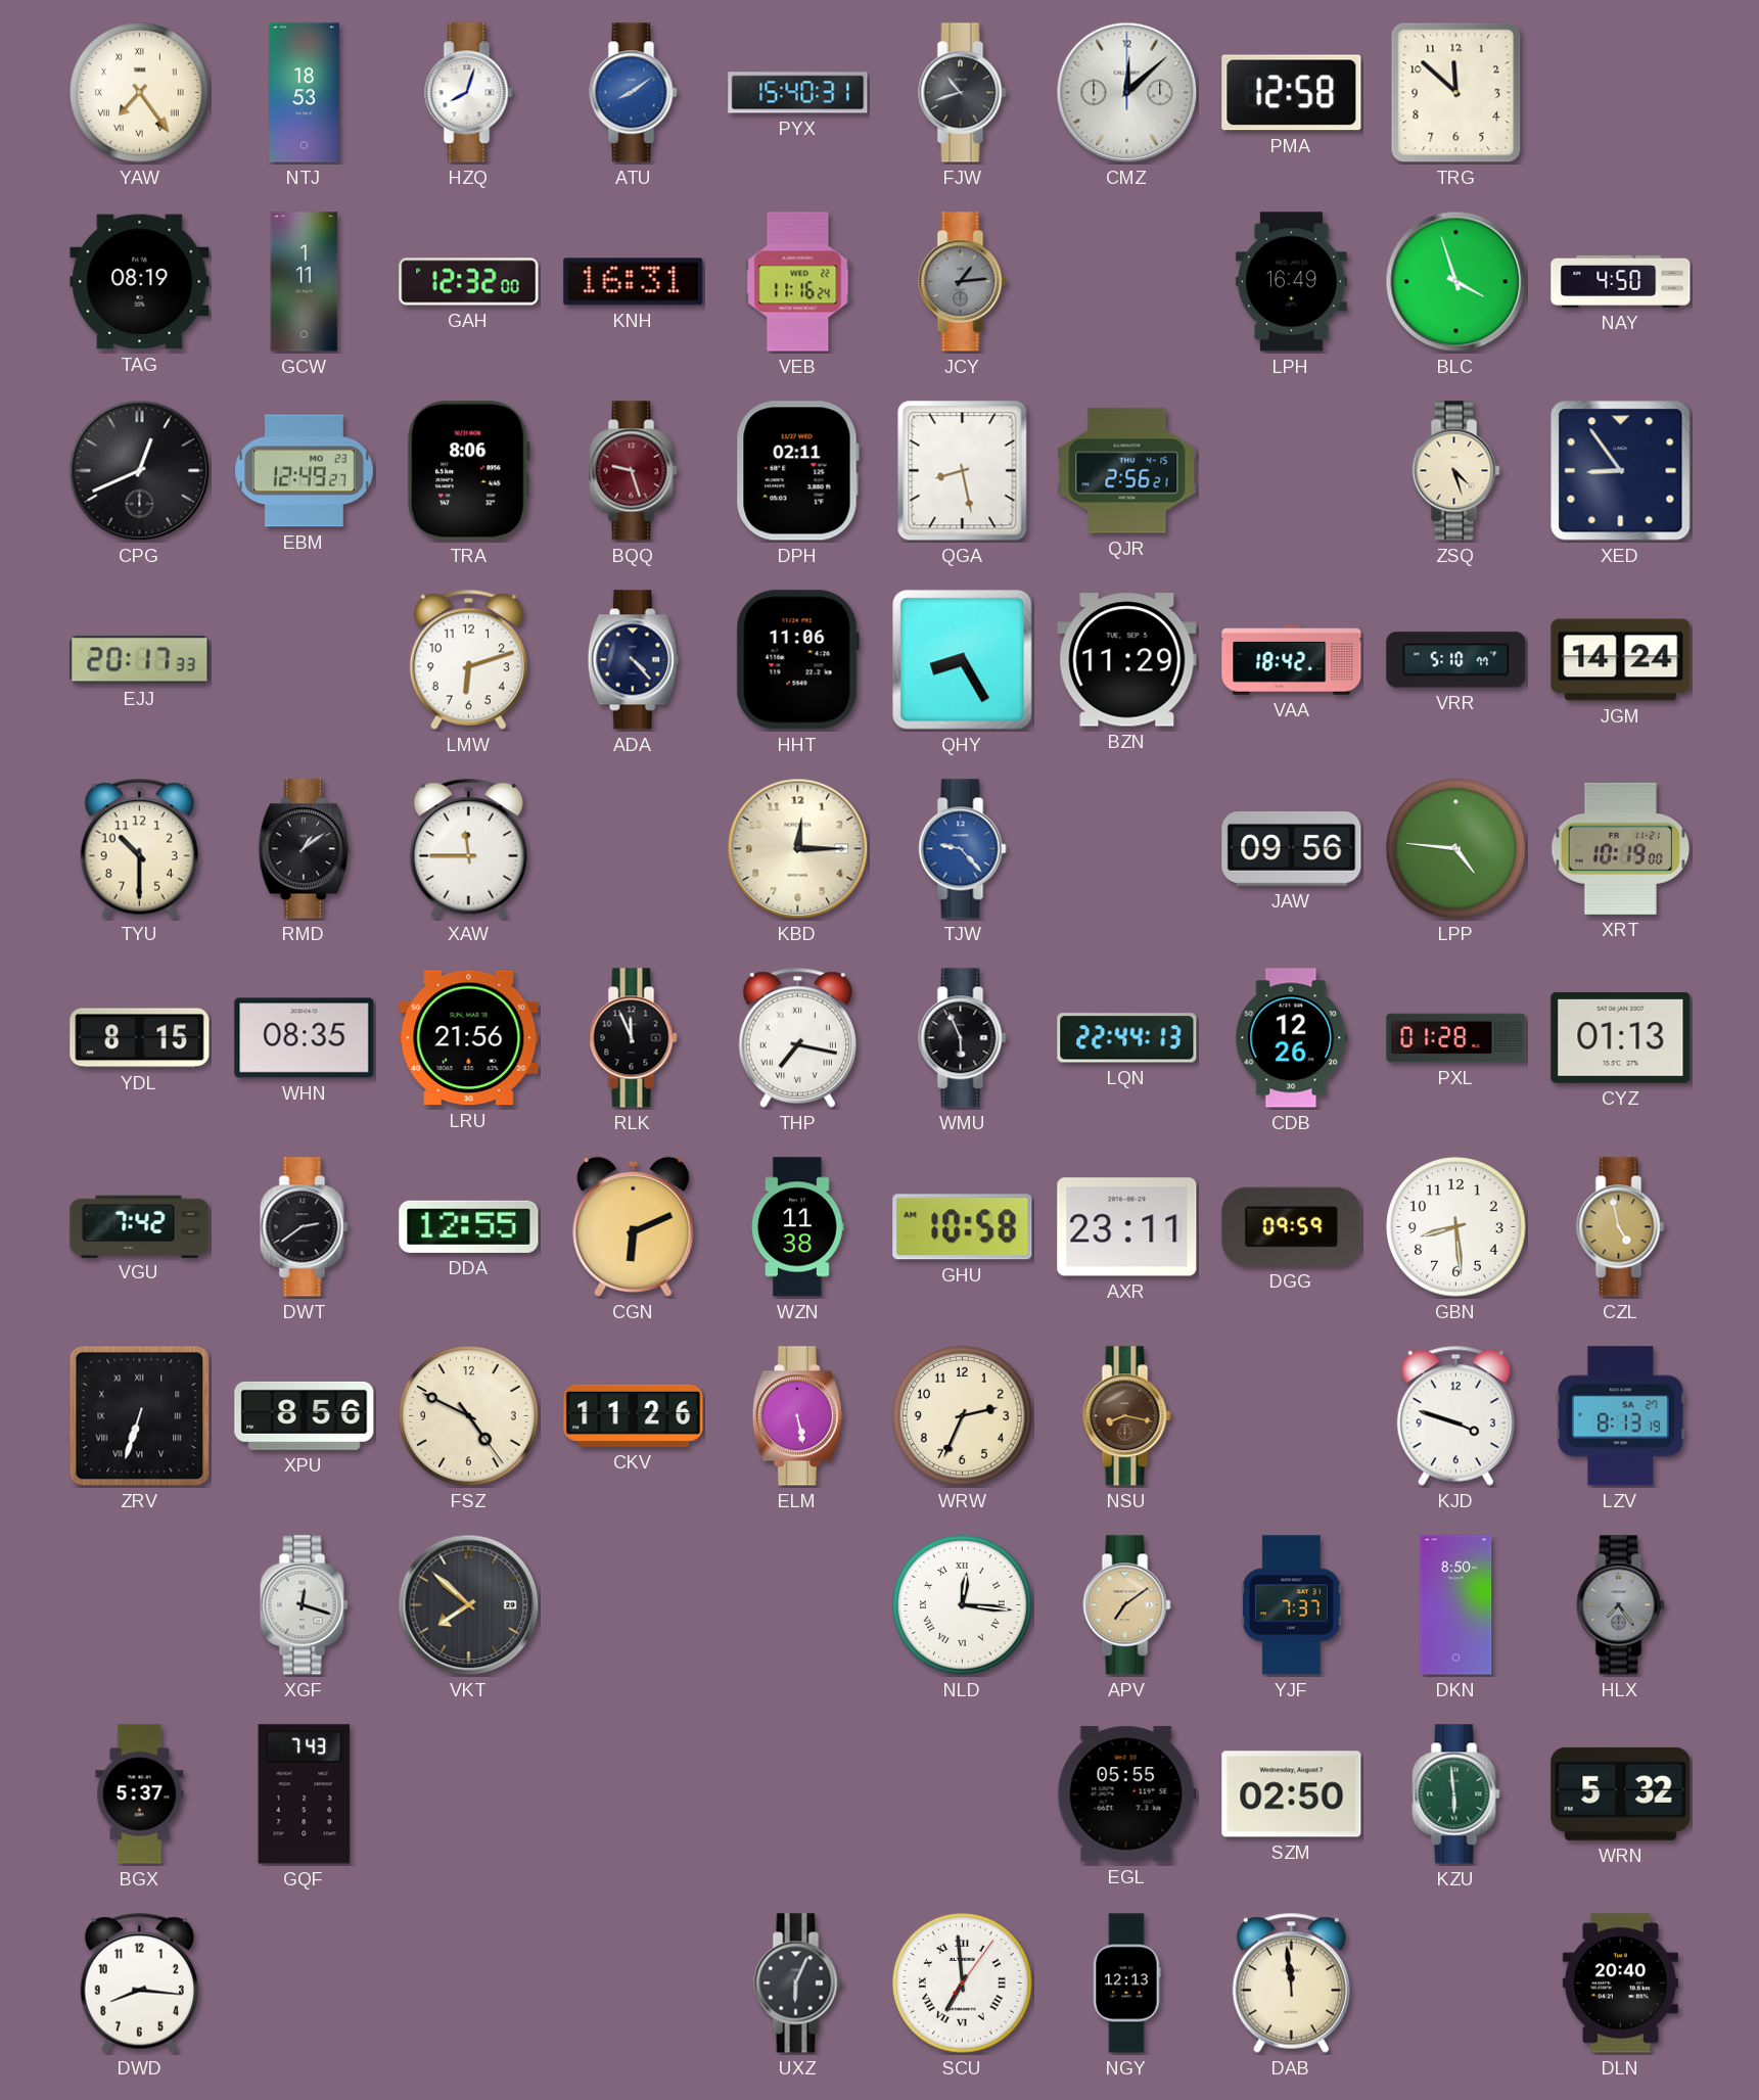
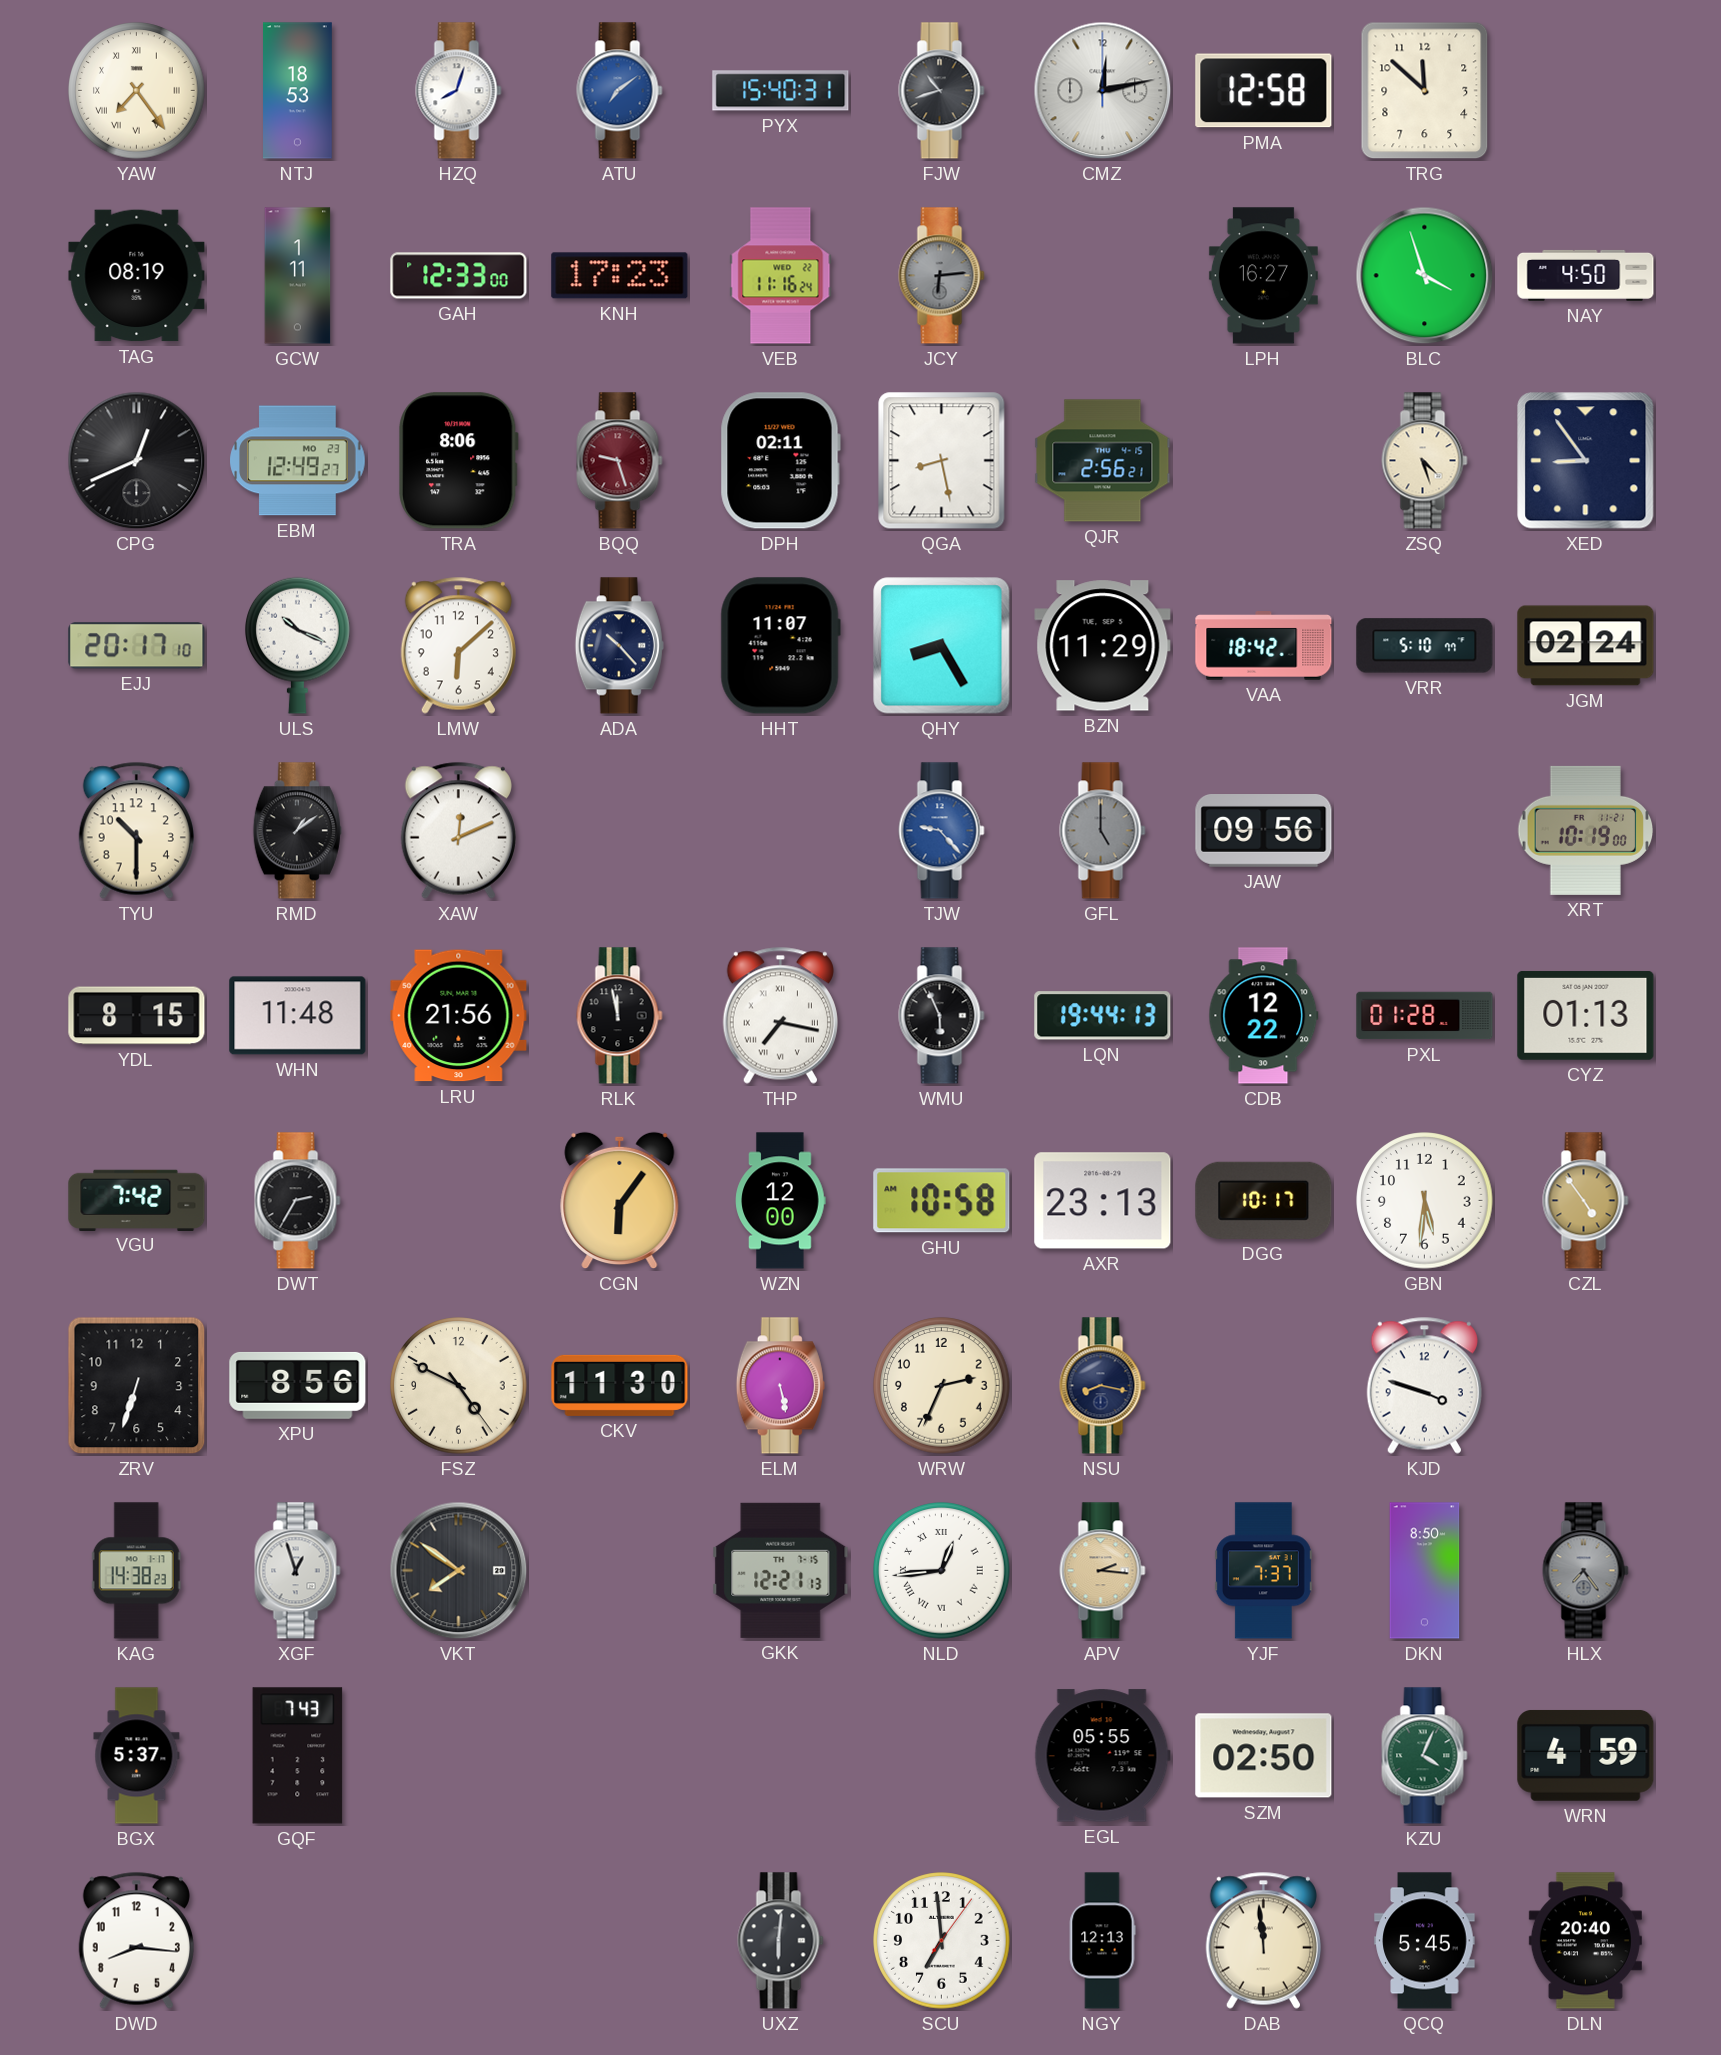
ATU: 8:09 -> 7:09
CMZ: 12:08 -> 12:13
GAH: 12:32 -> 12:33
KNH: 16:31 -> 17:23
JCY: 1:14 -> 6:14
LPH: 16:49 -> 16:27
EJJ: 20:17:33 -> 20:17:10
ULS: none -> 10:19
LMW: 6:12 -> 6:08
ADA: 4:23 -> 10:23
HHT: 11:06 -> 11:07
JGM: 14:24 -> 02:24
XAW: 11:45 -> 12:11
KBD: 12:15 -> none
GFL: none -> 5:00
LPP: 4:46 -> none
WHN: 08:35 -> 11:48
RLK: 11:56 -> 11:58
LQN: 22:44 -> 19:44
CDB: 12:26 -> 12:22
DWT: 2:39 -> 2:35
DDA: 12:55 -> none
CGN: 6:11 -> 6:06
WZN: 11:38 -> 12:00
AXR: 23:11 -> 23:13
DGG: 09:59 -> 10:17
GBN: 8:29 -> 5:31
CZL: 4:58 -> 4:54
ZRV numerals: Roman -> Arabic
CKV: 11:26 -> 11:30
NSU dial: brown -> navy
LZV: 8:13 -> none
KAG: none -> 14:38
XGF: 12:18 -> 12:57
VKT: 7:52 -> 7:51
GKK: none -> 12:21
NLD: 12:16 -> 12:44
APV: 7:09 -> 2:16
KZU: 5:59 -> 4:04
WRN: 5:32 -> 4:59
UXZ: 6:04 -> 6:01
SCU numerals: Roman -> Arabic
QCQ: none -> 5:45
